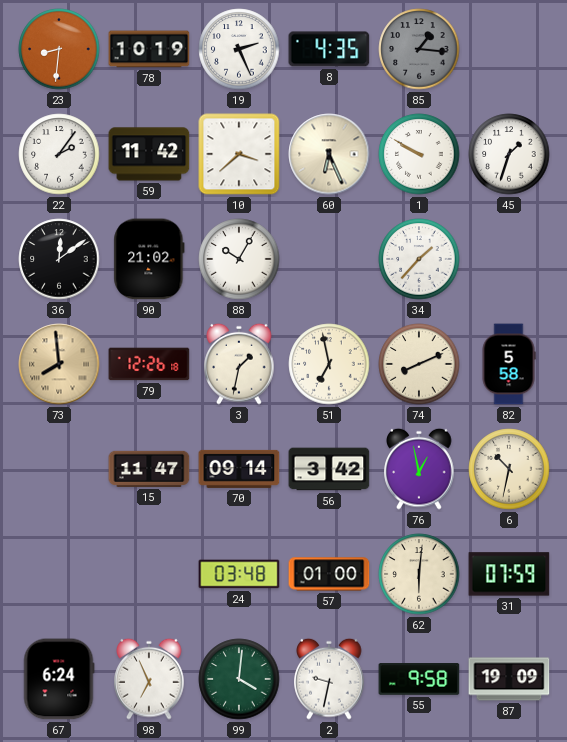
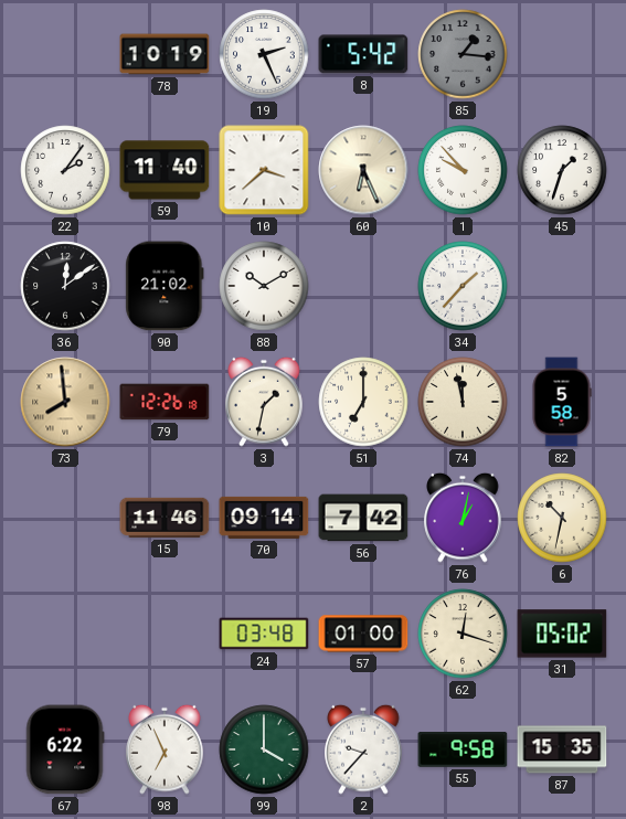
23: 8:31 -> none
8: 4:35 -> 5:42
59: 11:42 -> 11:40
1: 9:50 -> 9:53
88: 10:05 -> 10:10
51: 6:58 -> 7:00
74: 8:11 -> 11:58
15: 11:47 -> 11:46
56: 3:42 -> 7:42
76: 12:58 -> 1:02
62: 6:01 -> 12:18
31: 07:59 -> 05:02
67: 6:24 -> 6:22
99: 4:01 -> 4:00
2: 9:32 -> 9:37
87: 19:09 -> 15:35
